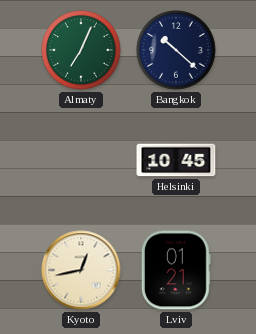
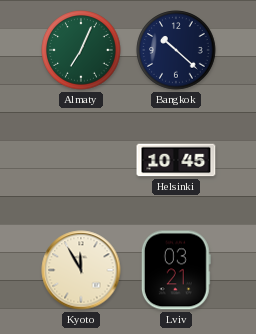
Kyoto: 12:43 -> 11:55
Lviv: 01:21 -> 03:21
